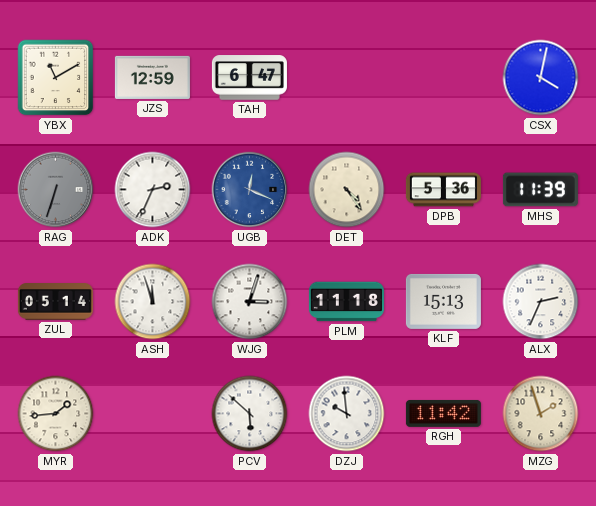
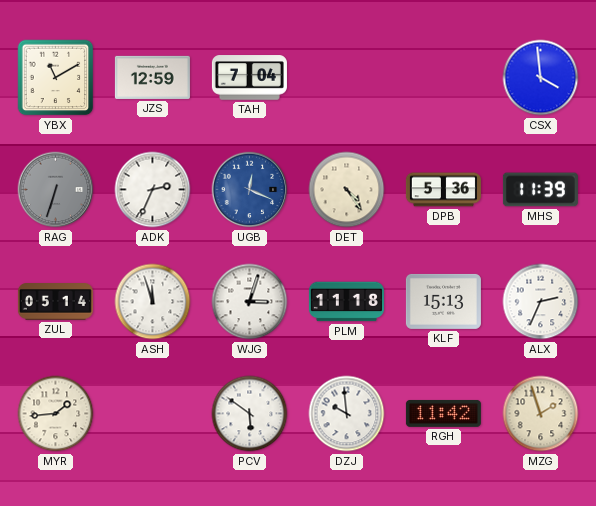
TAH: 6:47 -> 7:04
CSX: 4:02 -> 3:59
PCV: 5:52 -> 5:51
